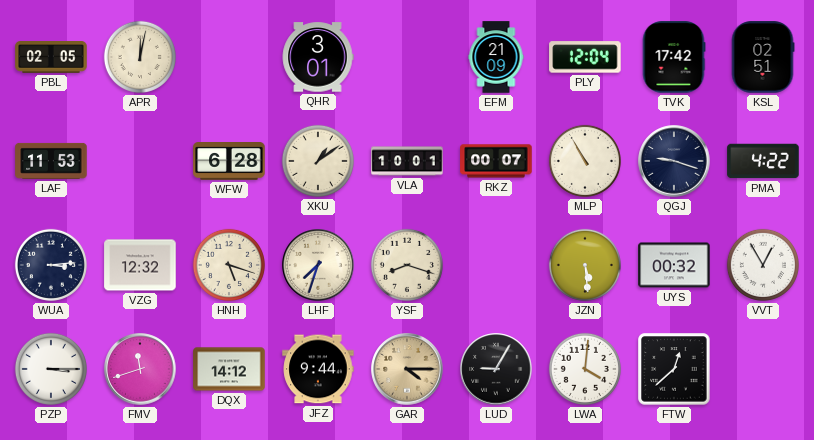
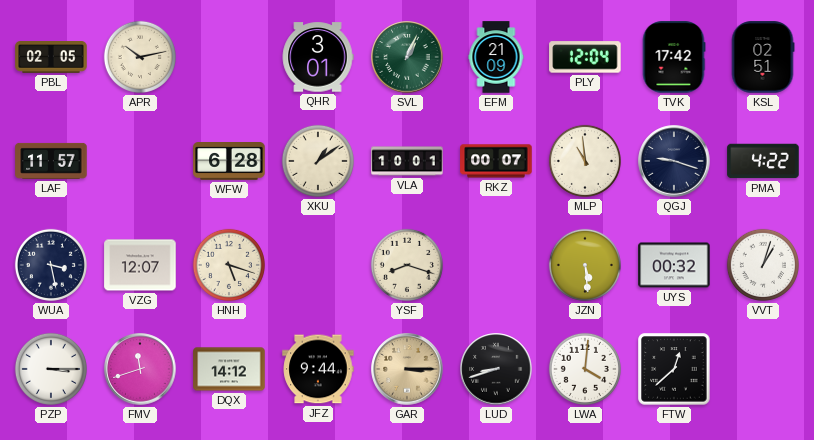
APR: 12:02 -> 10:13
SVL: none -> 1:04
LAF: 11:53 -> 11:57
MLP: 10:55 -> 10:59
WUA: 3:14 -> 3:28
VZG: 12:32 -> 12:07
LHF: 7:33 -> none
VVT: 12:55 -> 1:03
GAR: 4:15 -> 3:15
LUD: 9:05 -> 8:42
